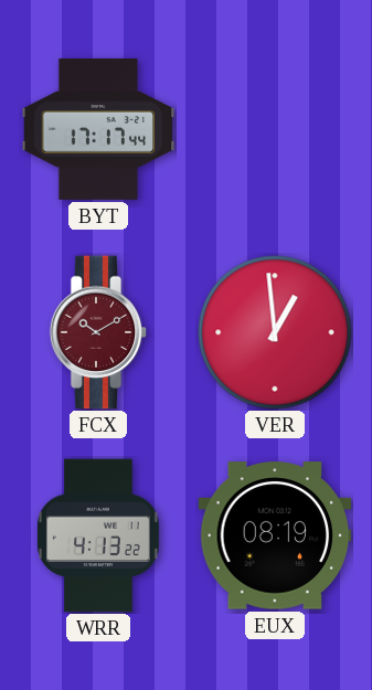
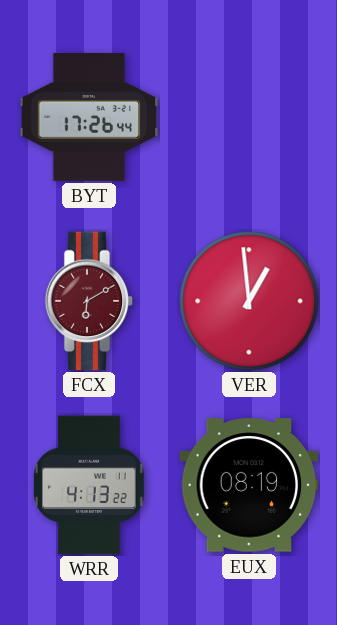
BYT: 17:17 -> 17:26
FCX: 10:10 -> 6:10
